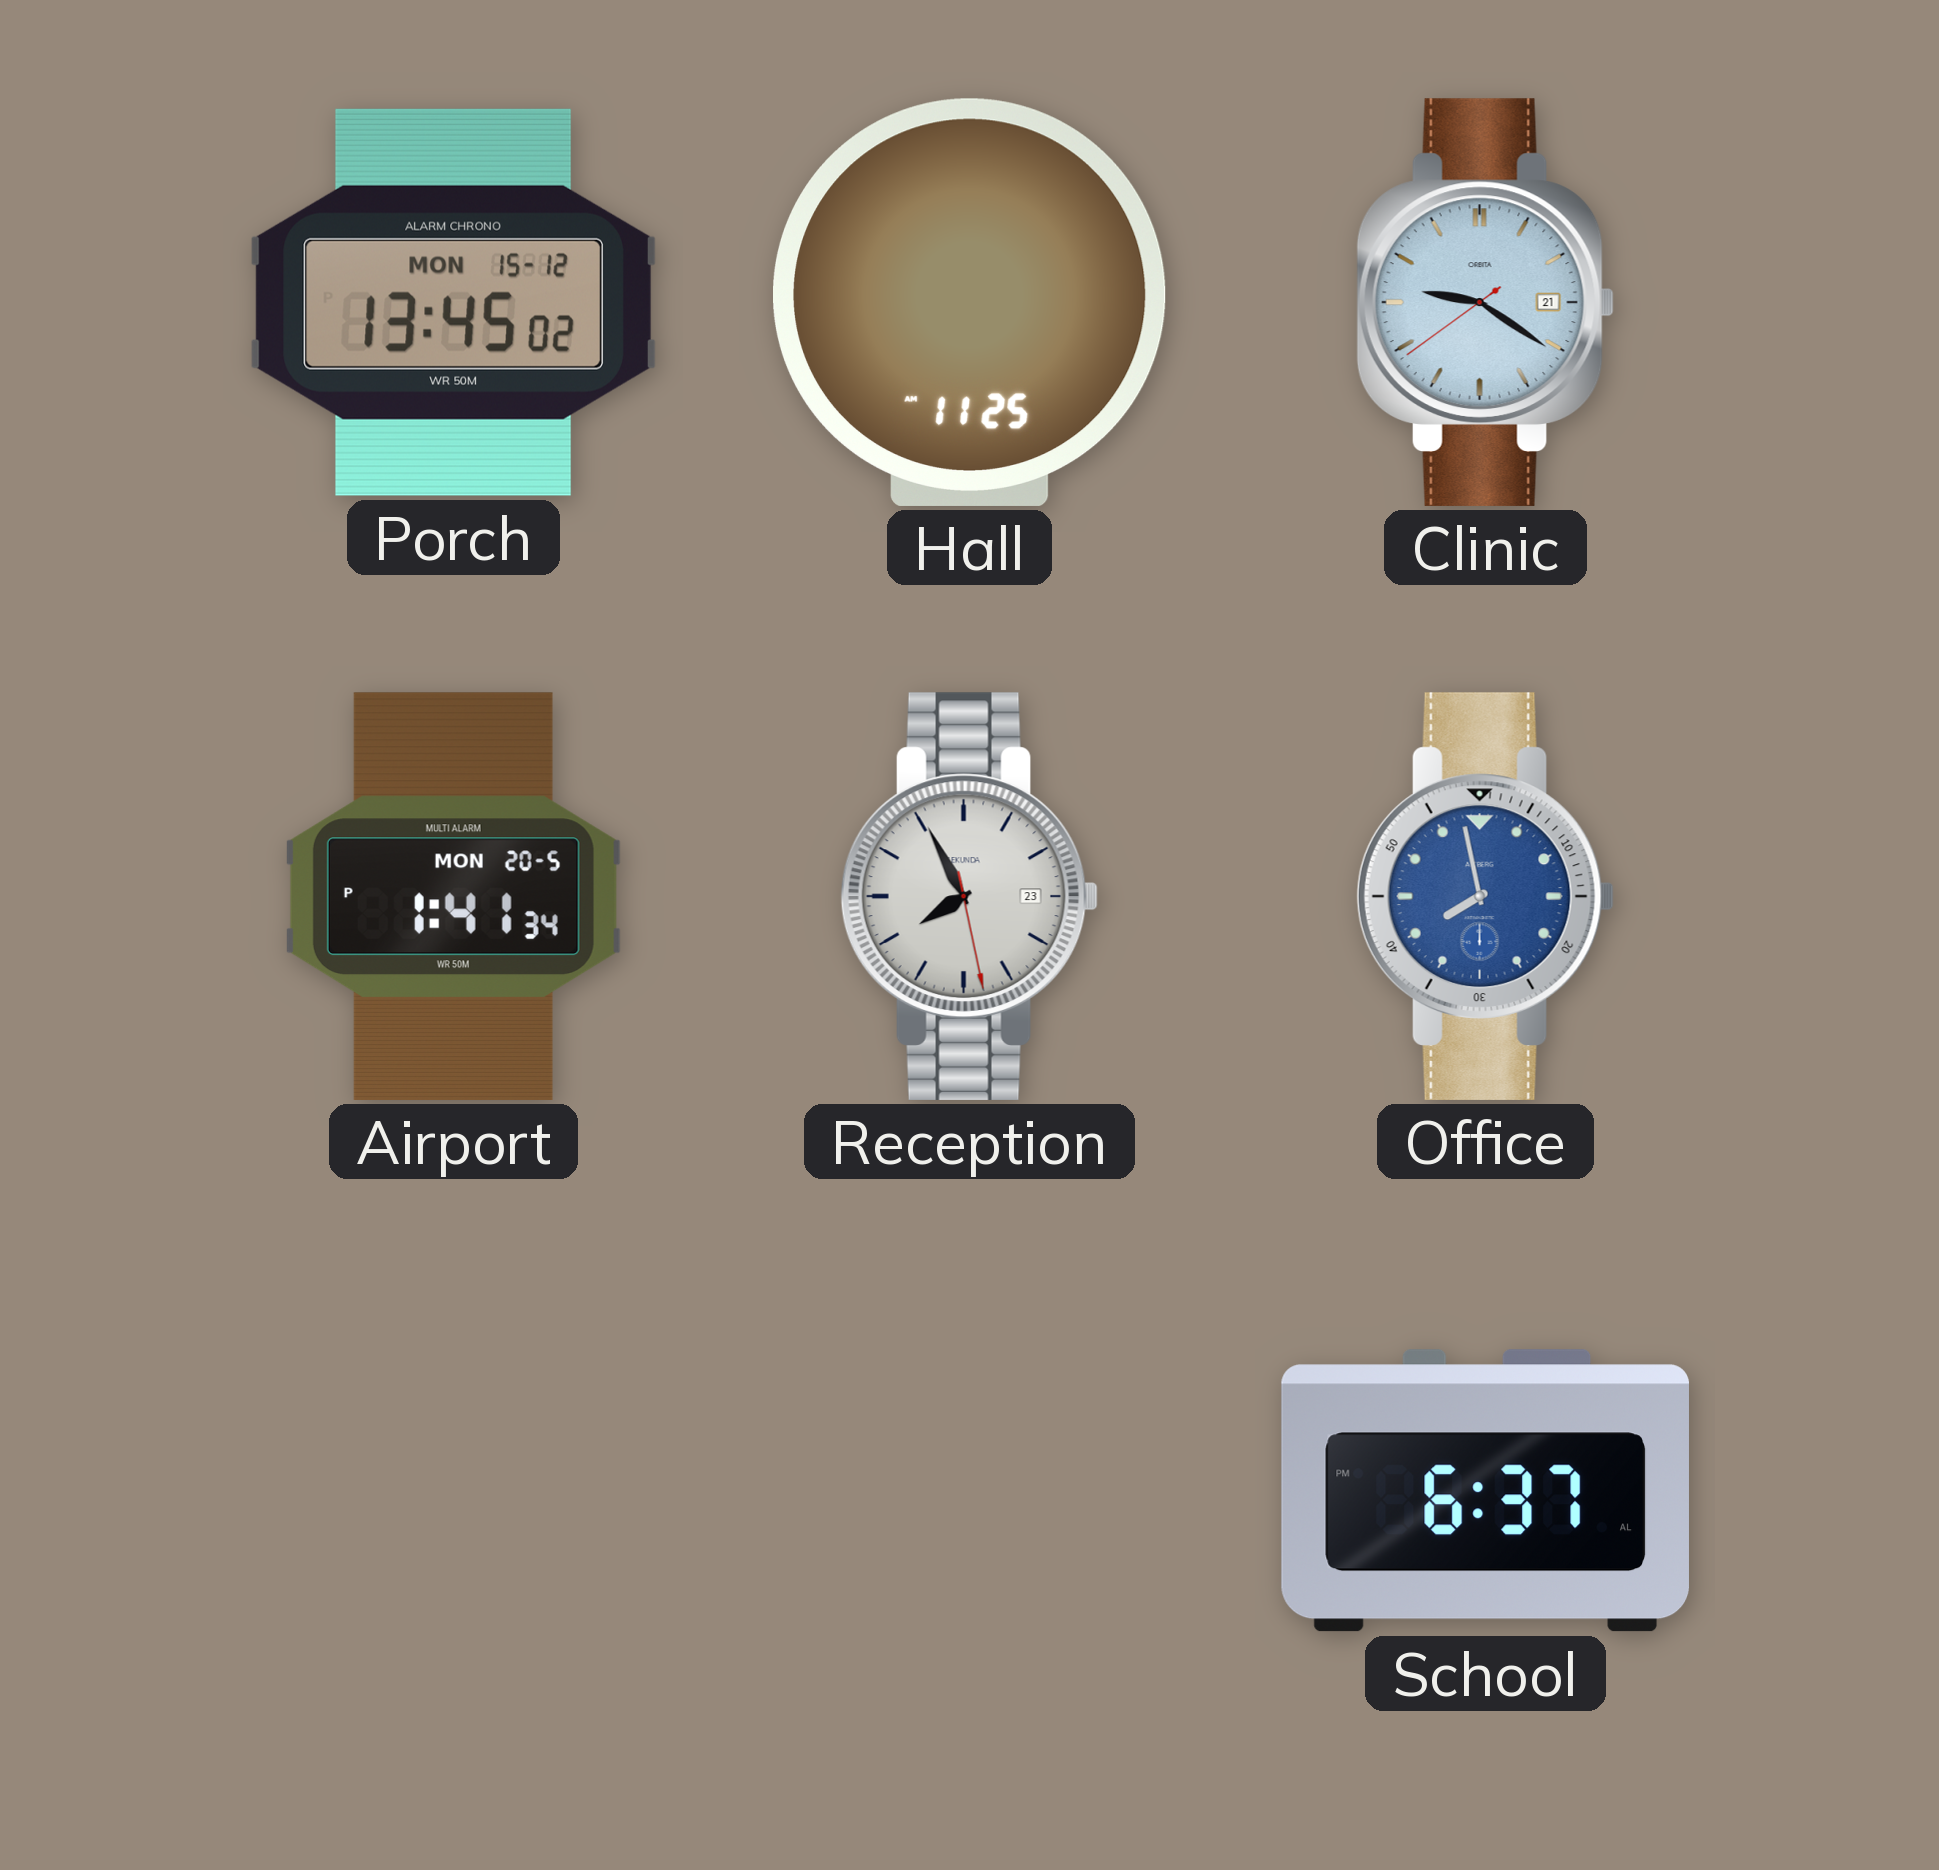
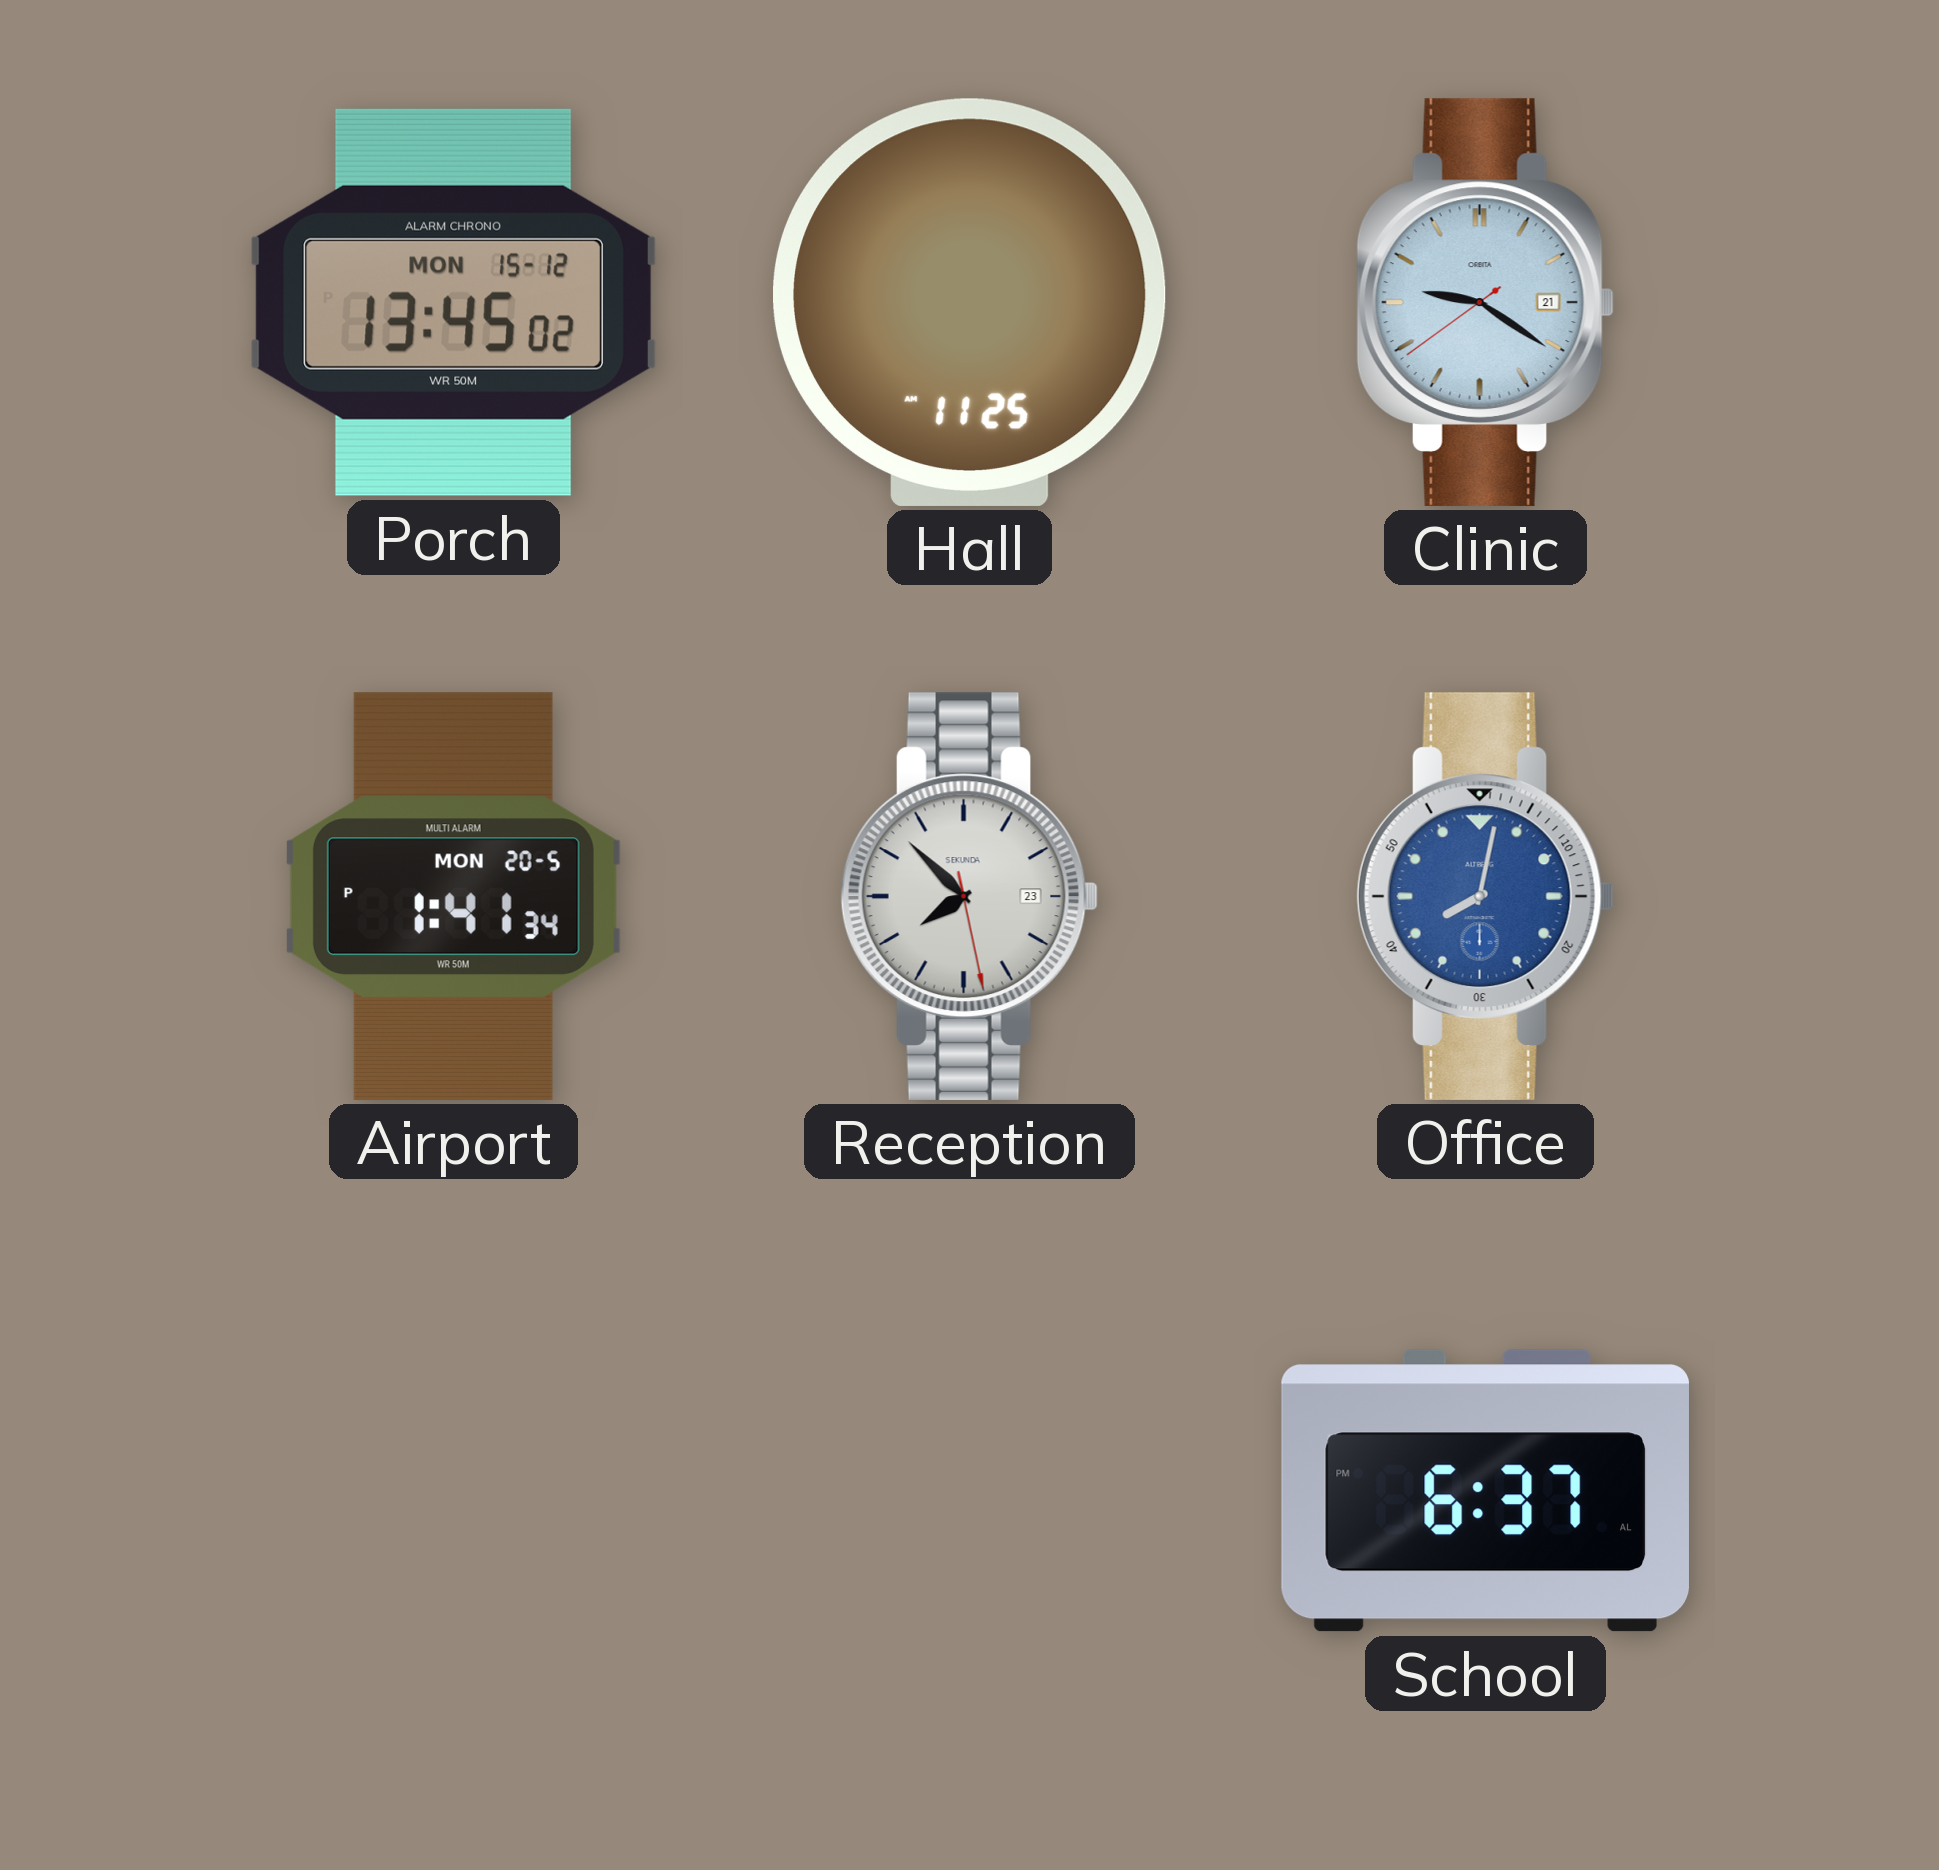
Reception: 7:55 -> 7:52
Office: 7:58 -> 8:02
